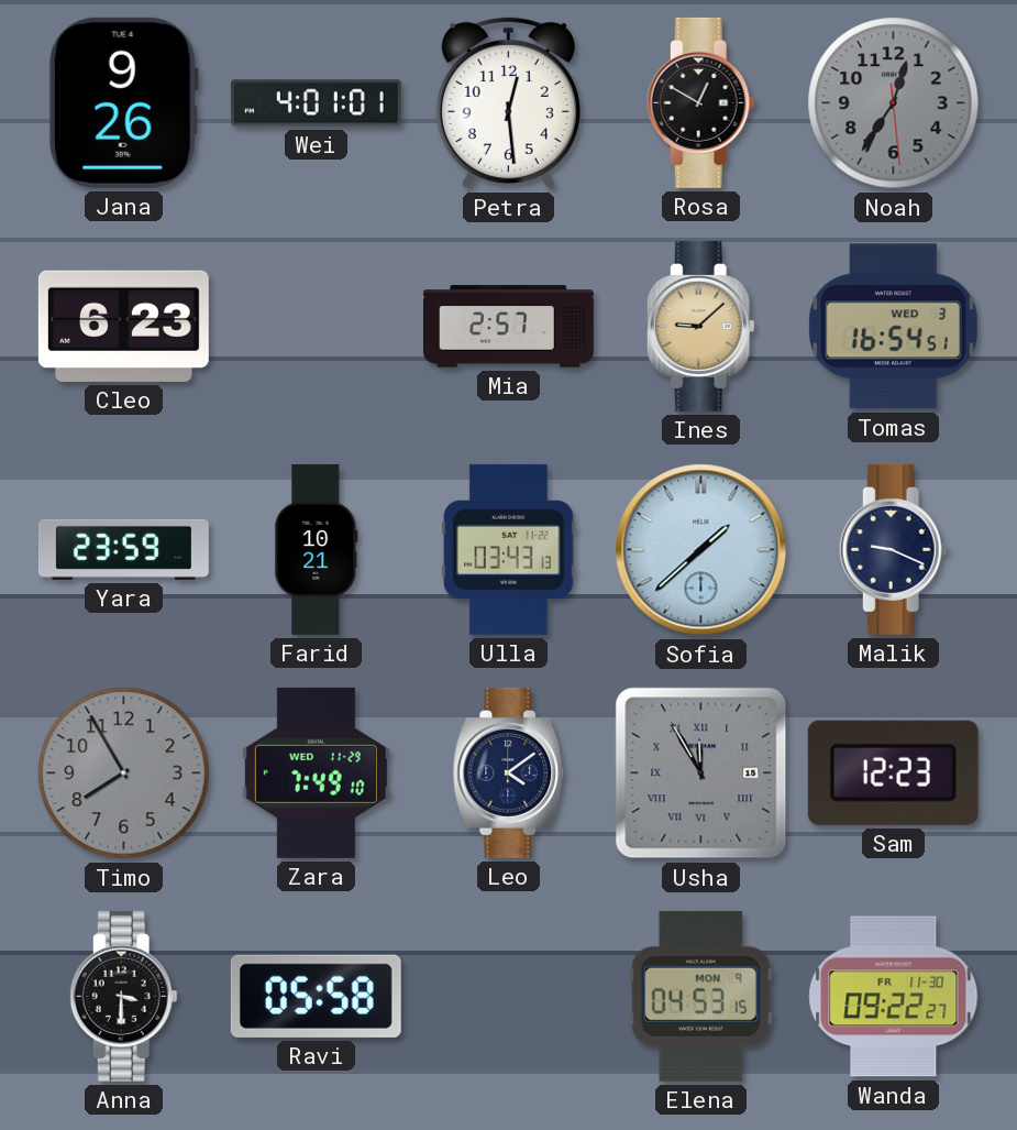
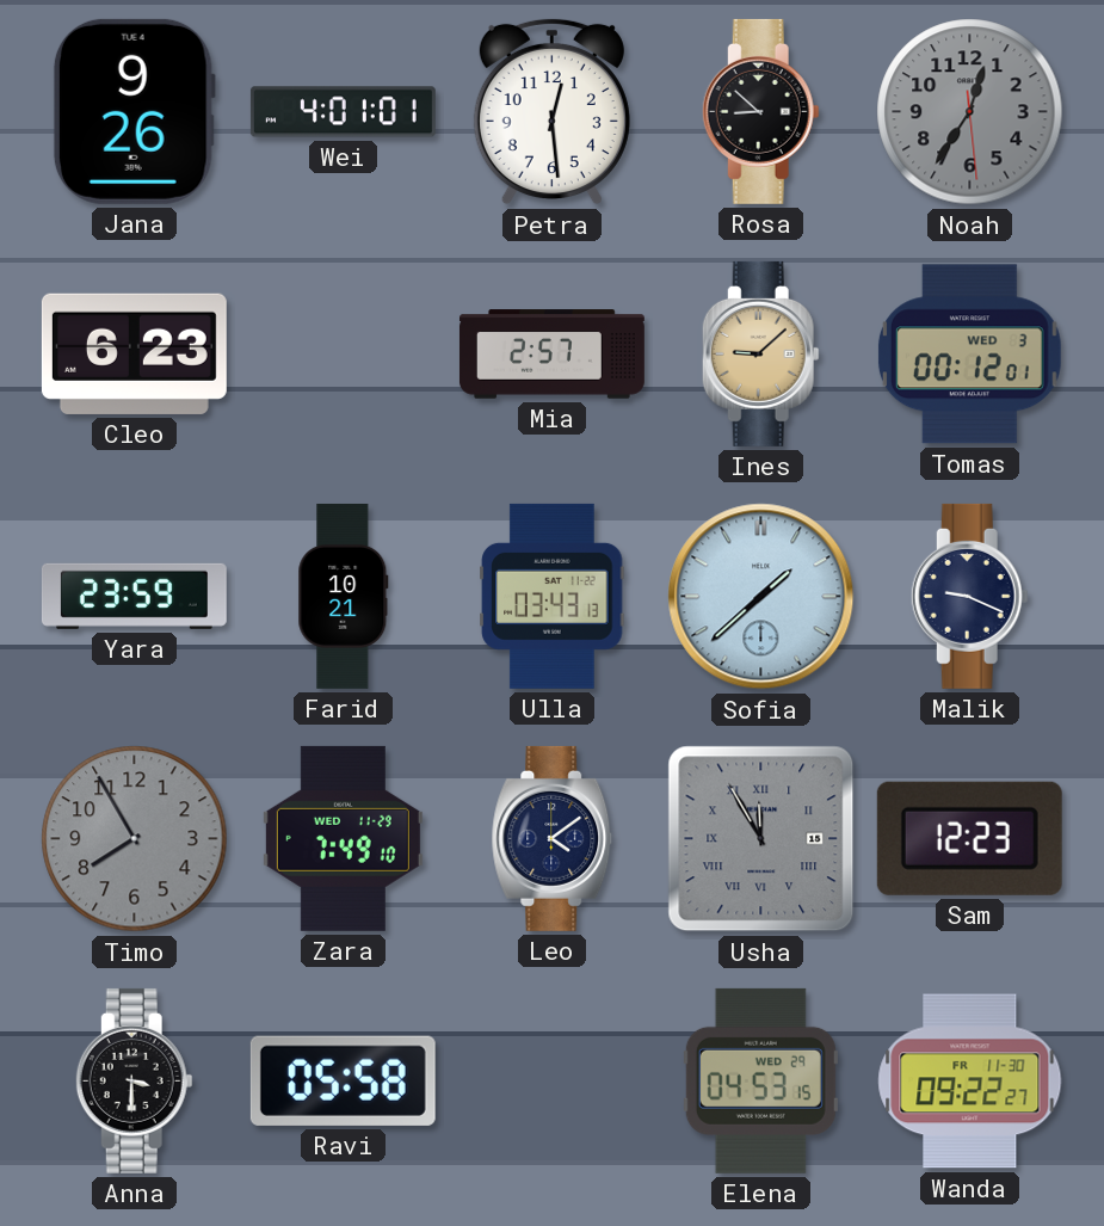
Rosa: 12:50 -> 8:52
Tomas: 16:54 -> 00:12
Elena date: MON 9 -> WED 29
